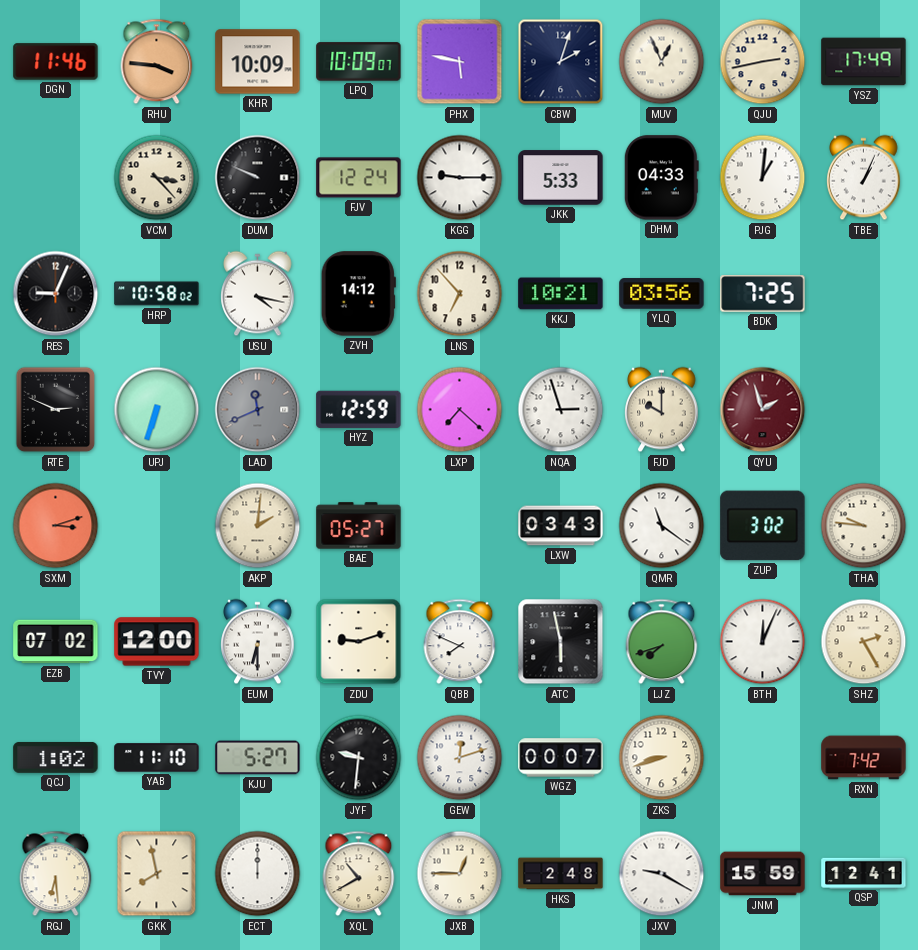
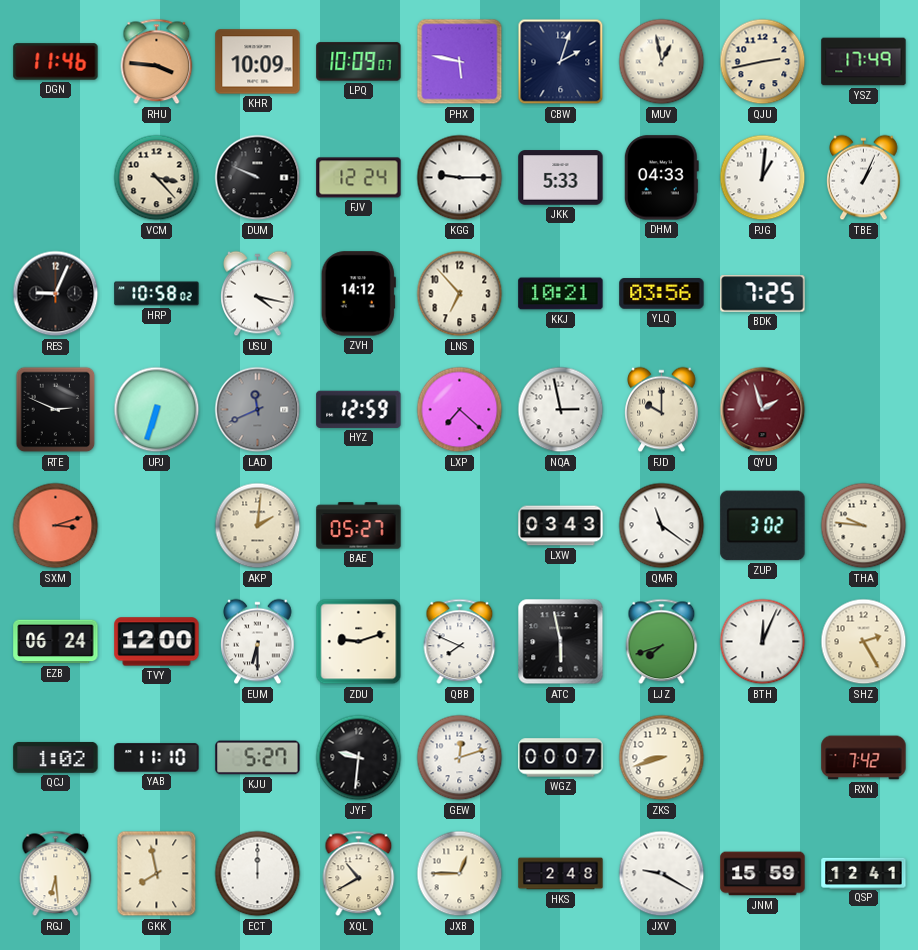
MUV: 12:56 -> 12:58
NQA: 2:57 -> 2:58
EZB: 07:02 -> 06:24
